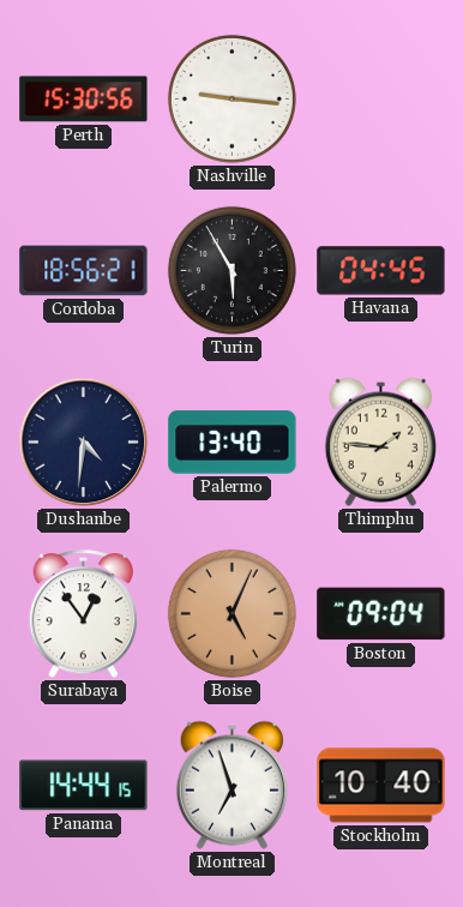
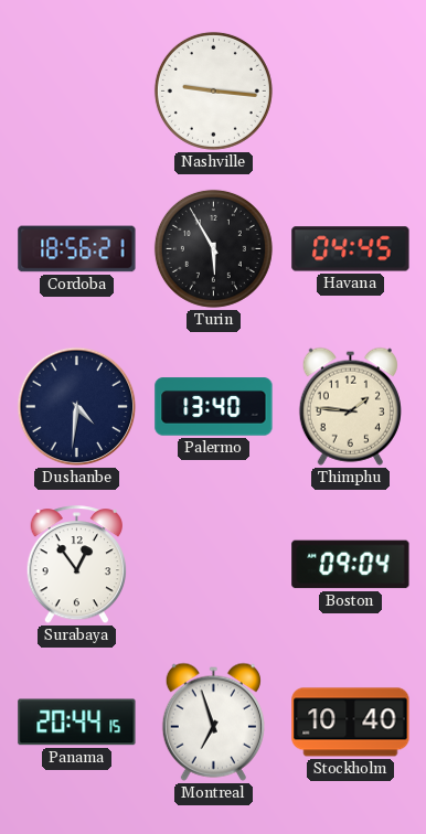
Perth: 15:30 -> none
Boise: 5:04 -> none
Panama: 14:44 -> 20:44
